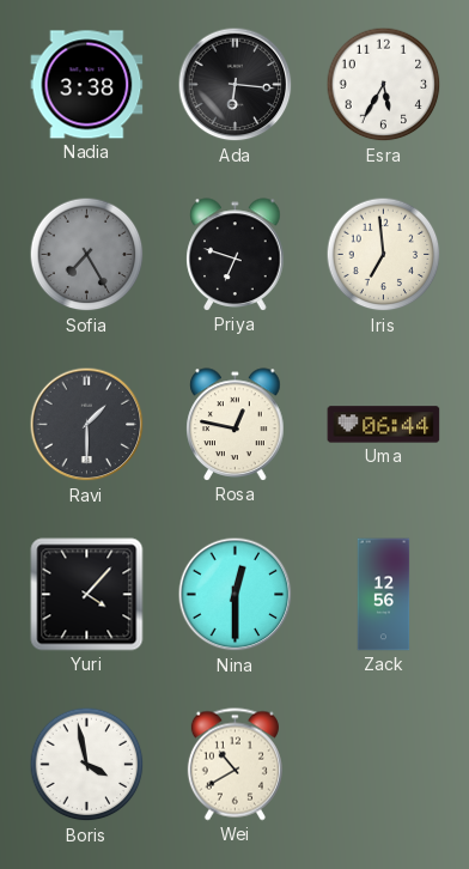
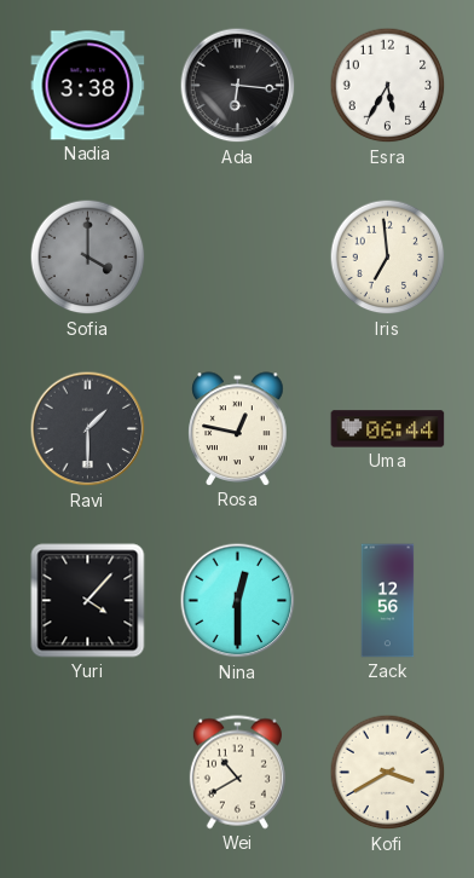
Sofia: 7:25 -> 4:00
Priya: 6:48 -> none
Boris: 3:58 -> none
Kofi: none -> 3:40
